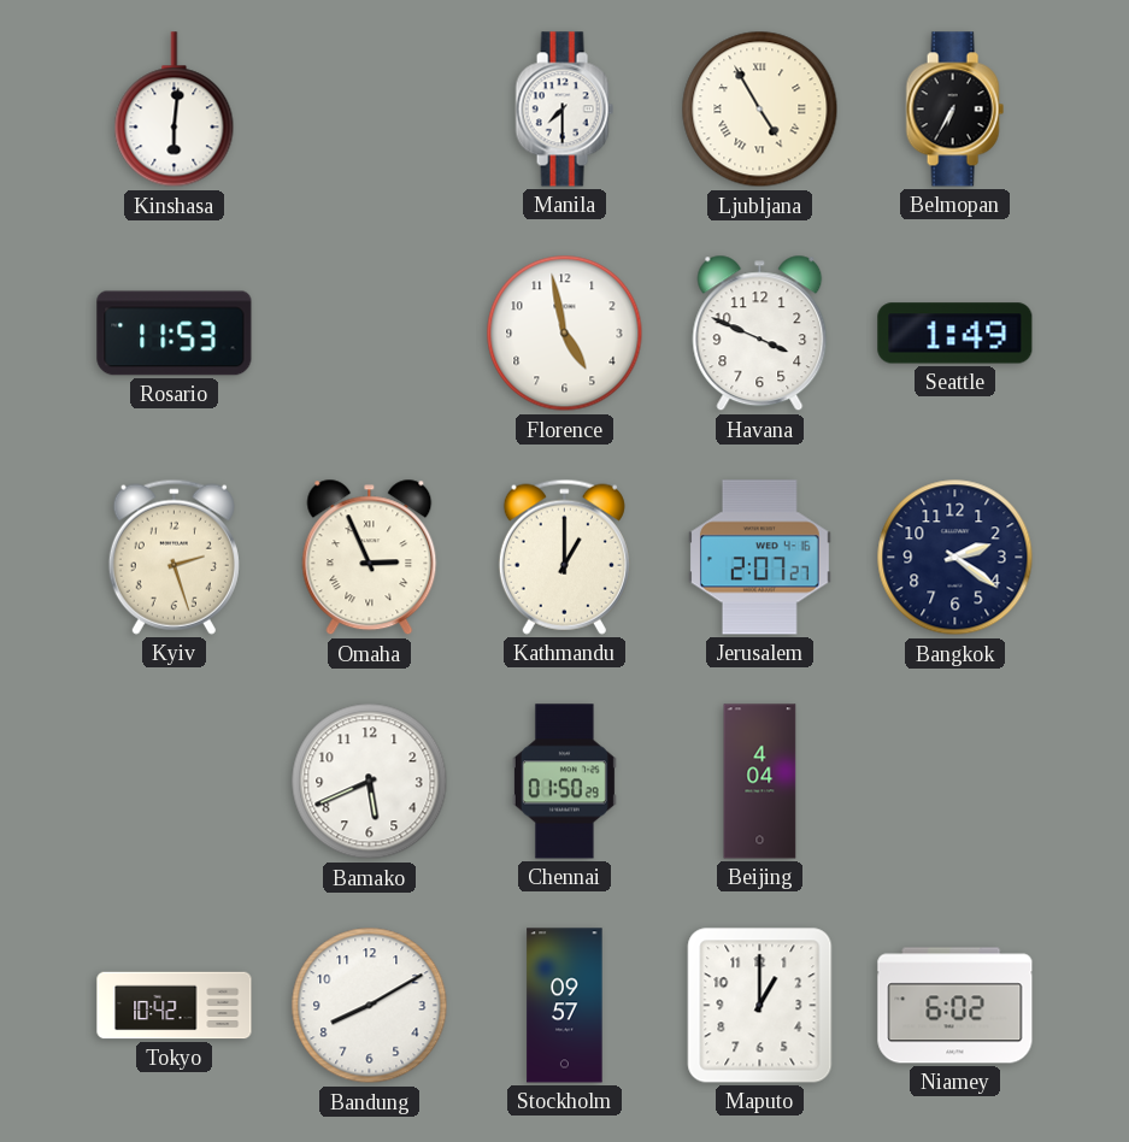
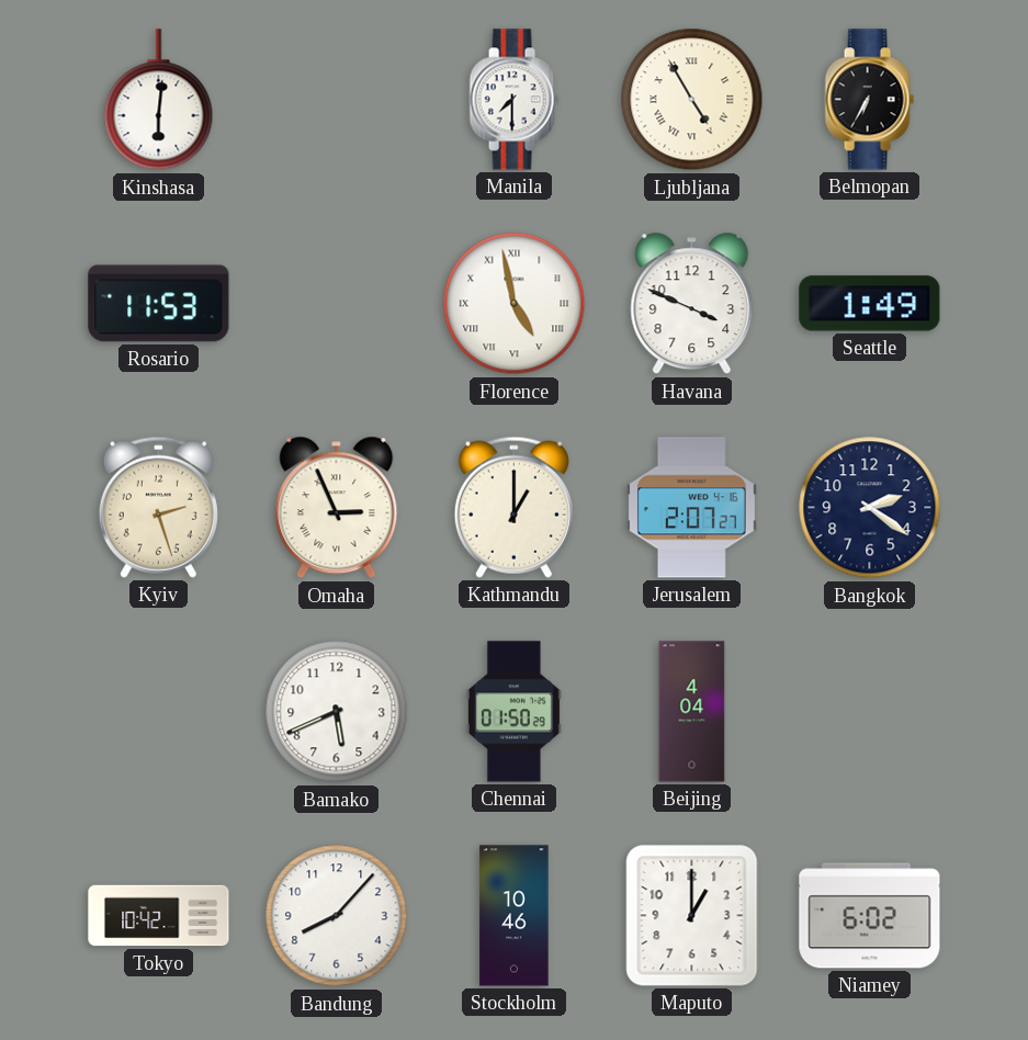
Florence numerals: Arabic -> Roman
Bandung: 8:10 -> 8:07
Stockholm: 09:57 -> 10:46
